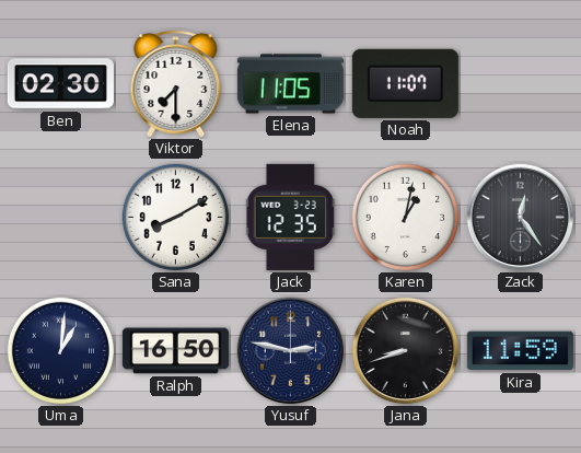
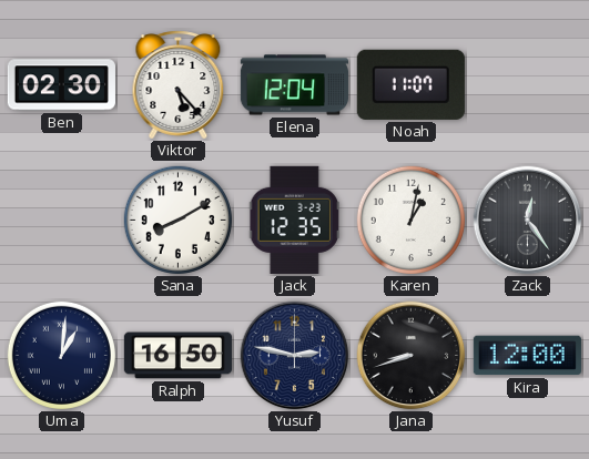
Viktor: 7:30 -> 5:23
Elena: 11:05 -> 12:04
Kira: 11:59 -> 12:00
